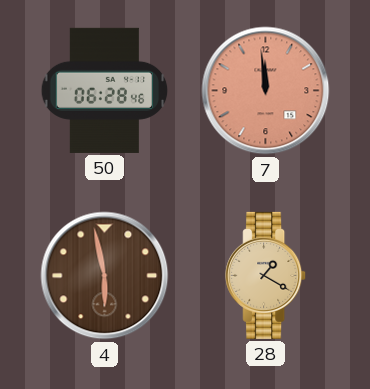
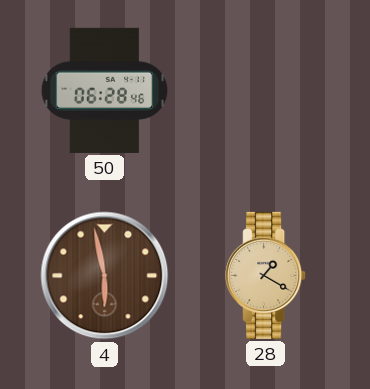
7: 11:59 -> none
